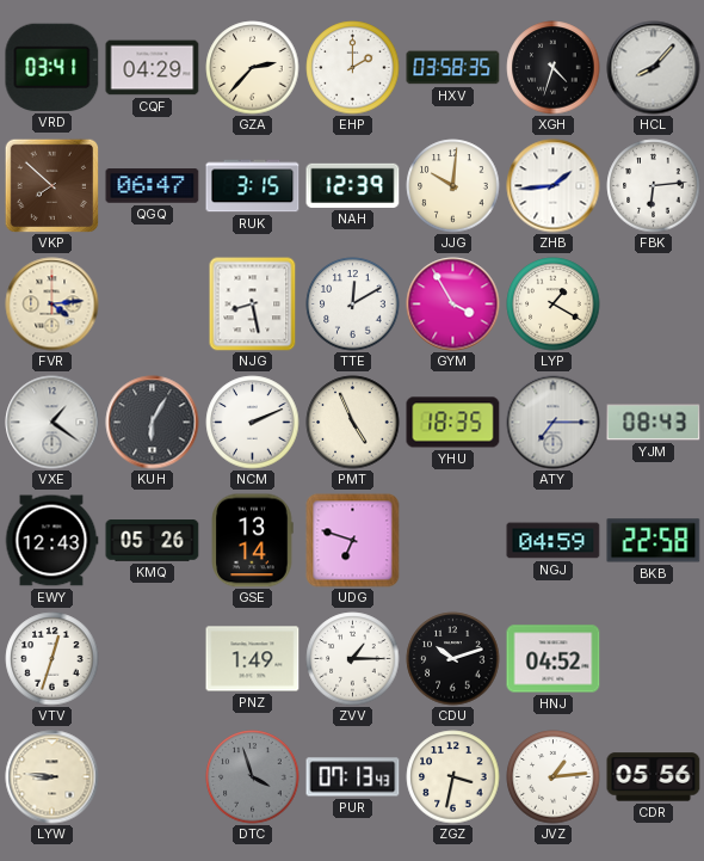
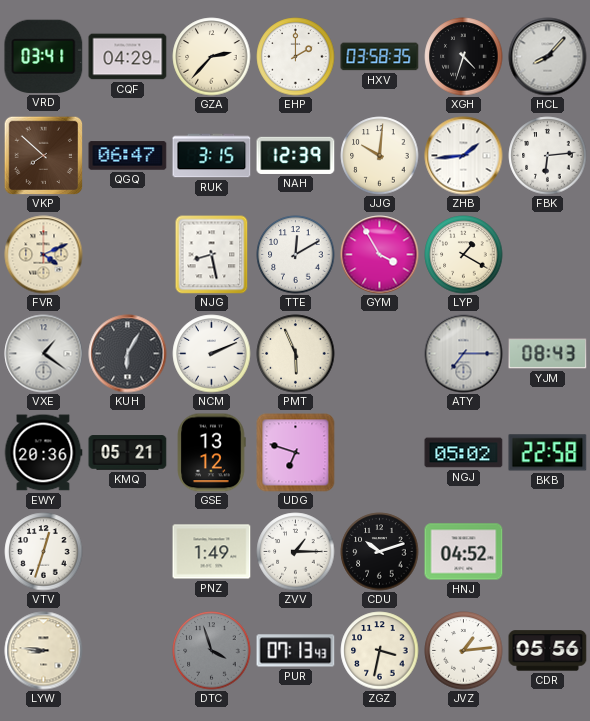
FVR: 4:14 -> 4:11
PMT: 4:56 -> 5:56
YHU: 18:35 -> none
EWY: 12:43 -> 20:36
KMQ: 05:26 -> 05:21
GSE: 13:14 -> 13:12
NGJ: 04:59 -> 05:02
